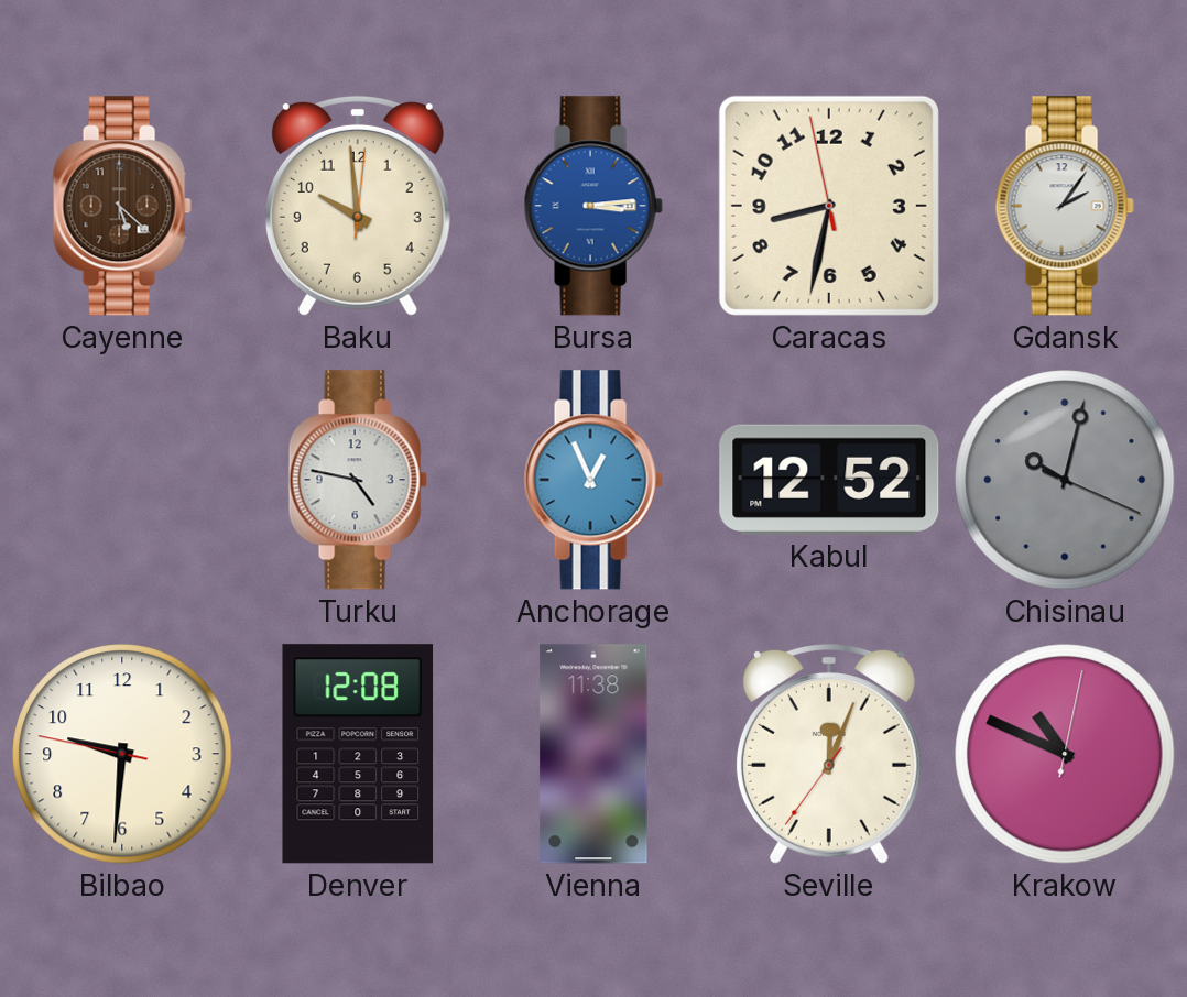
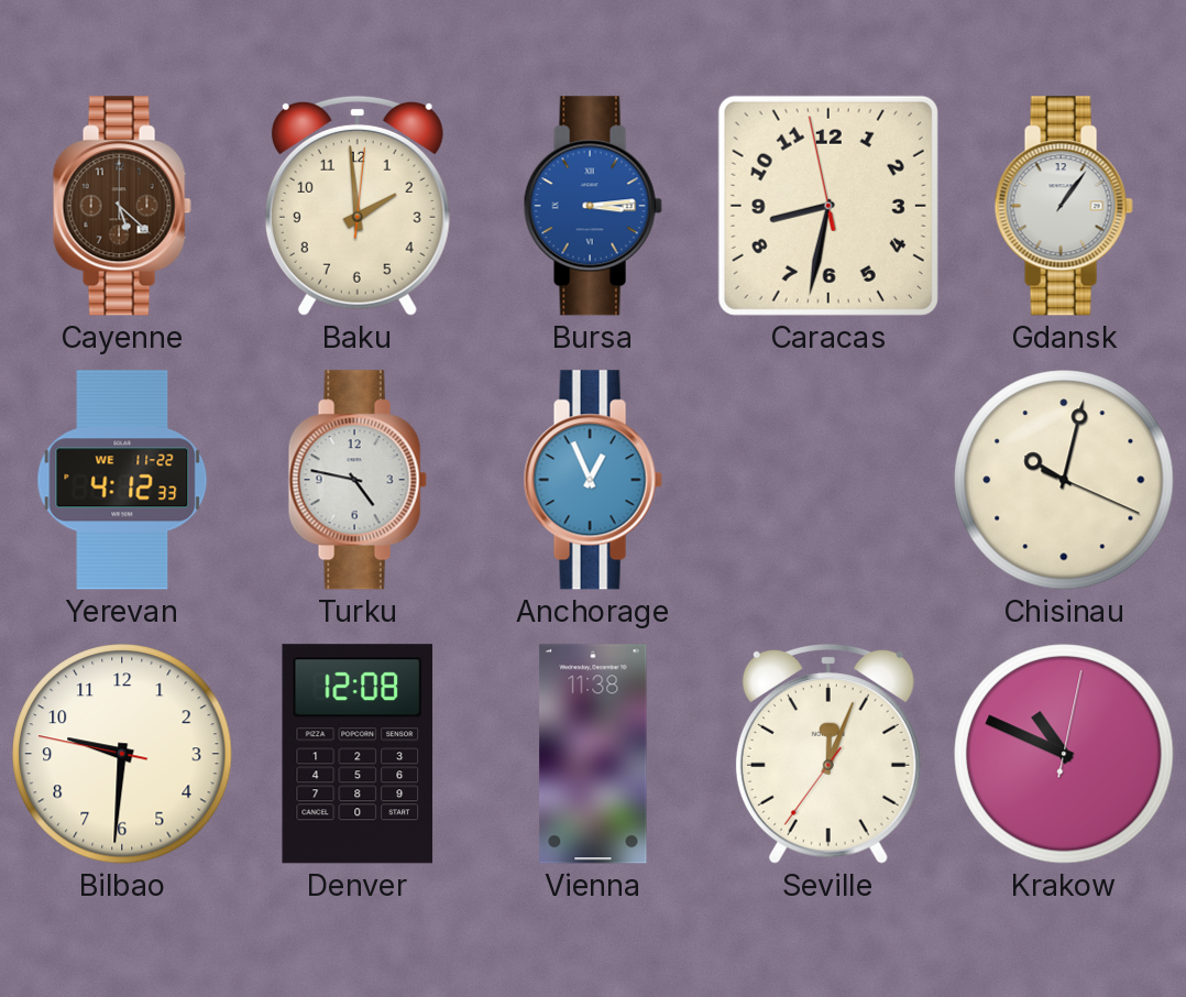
Baku: 9:59 -> 1:59
Gdansk: 2:06 -> 1:06
Yerevan: none -> 4:12
Kabul: 12:52 -> none
Chisinau dial: grey -> cream
